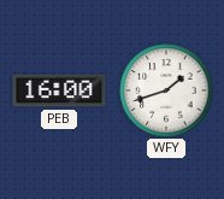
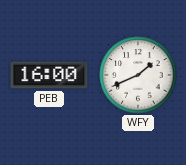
WFY: 1:42 -> 1:41
